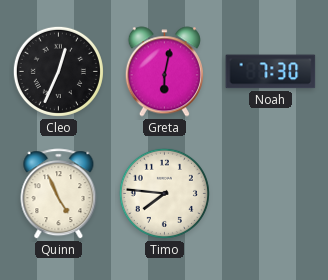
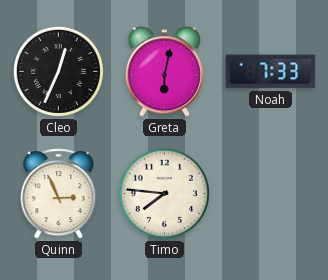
Noah: 7:30 -> 7:33
Quinn: 4:56 -> 2:56
